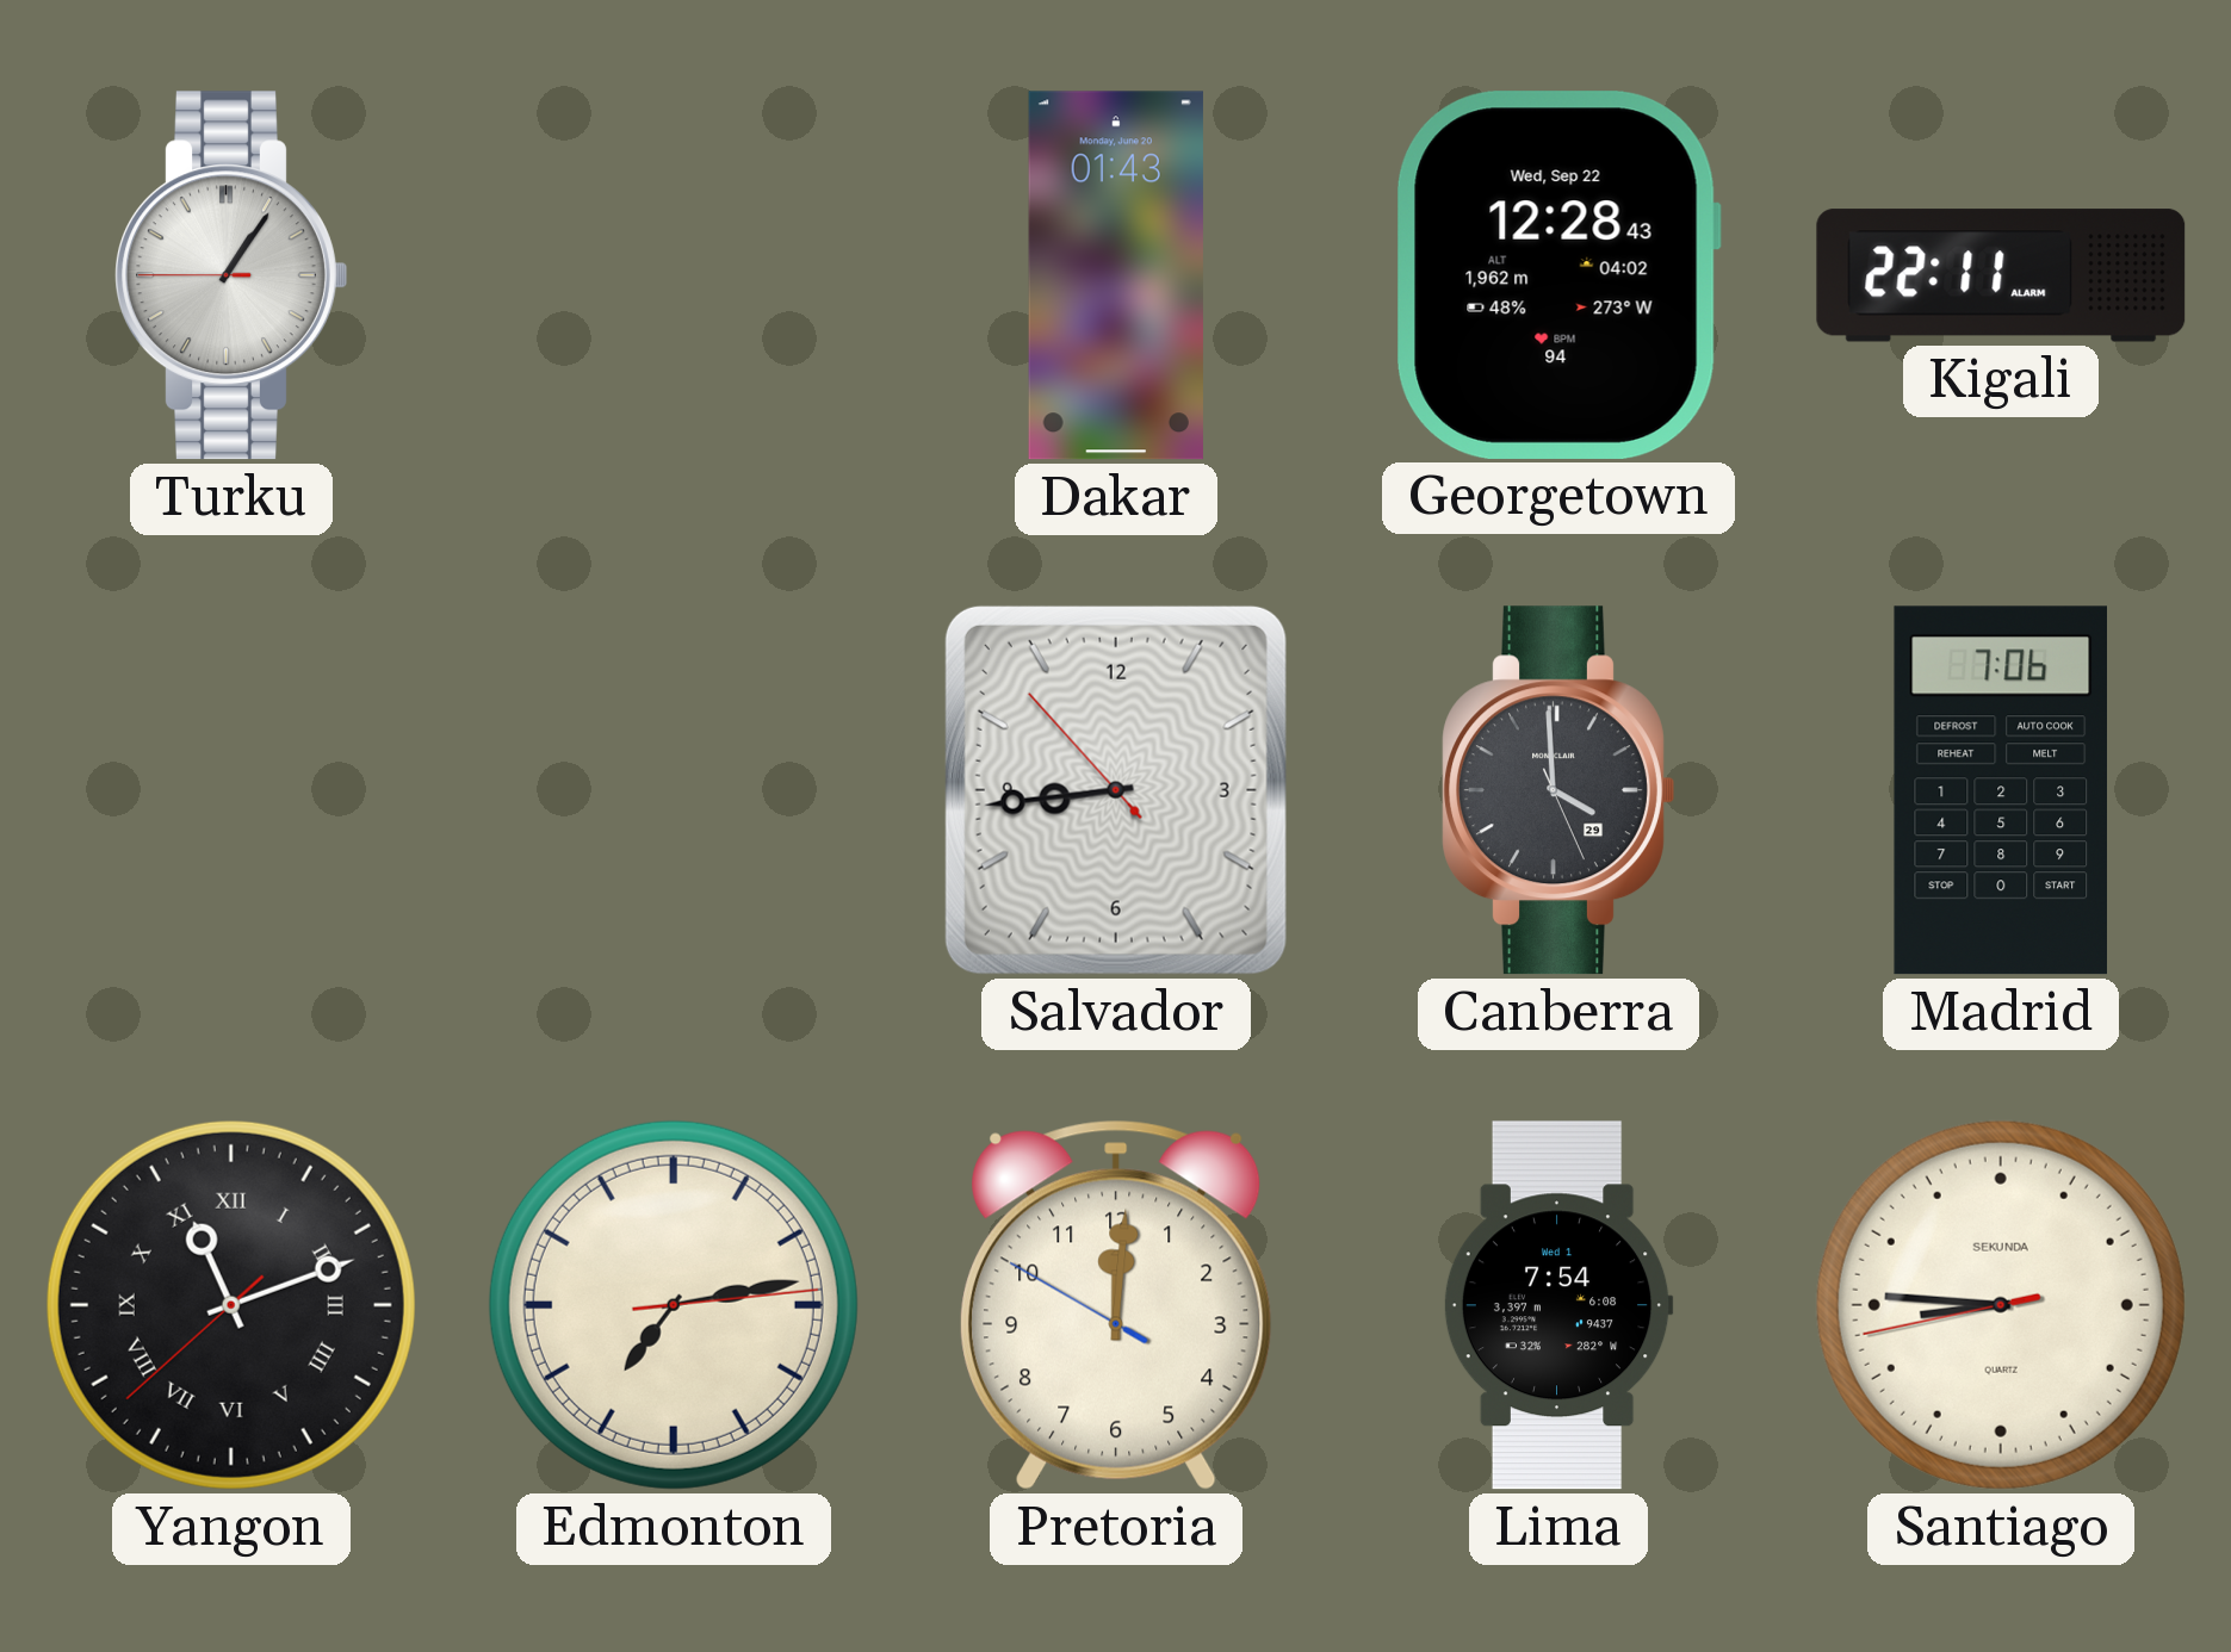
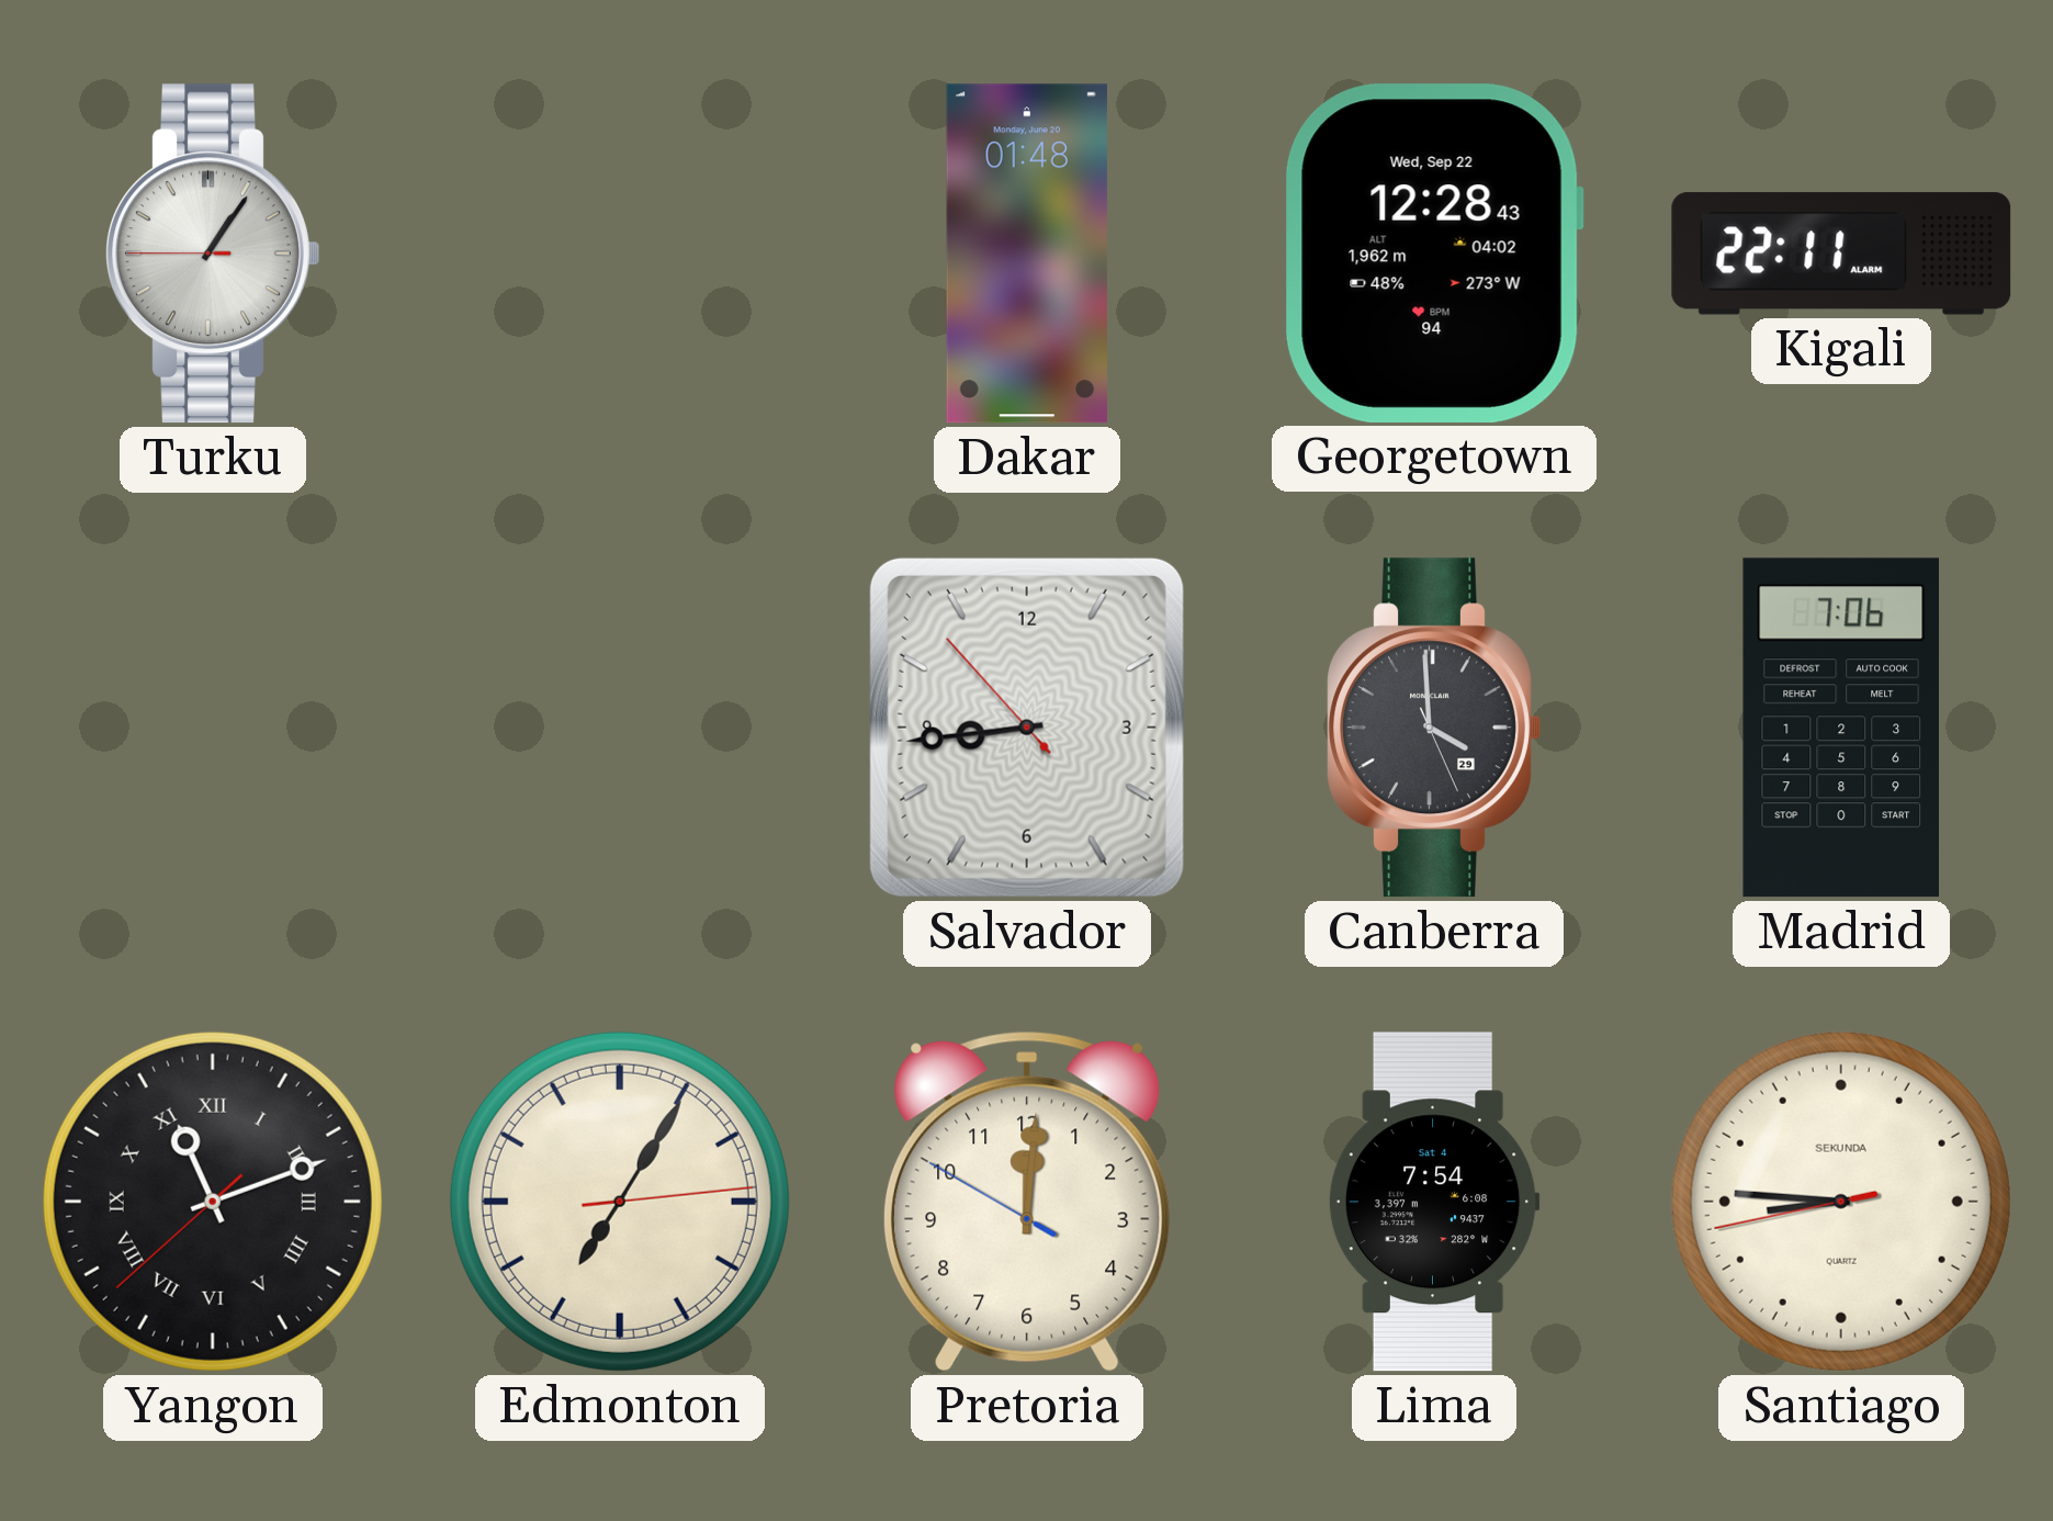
Dakar: 01:43 -> 01:48
Edmonton: 7:13 -> 7:05
Lima date: Wed 1 -> Sat 4
